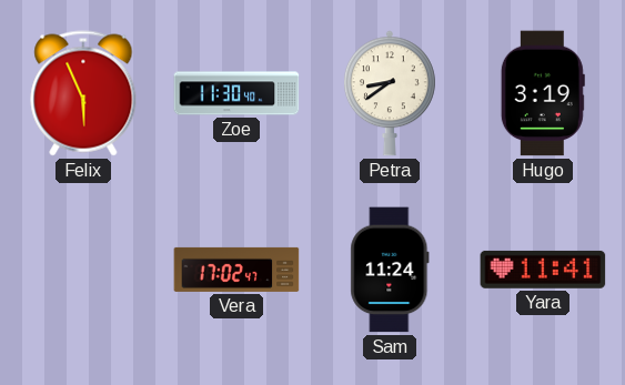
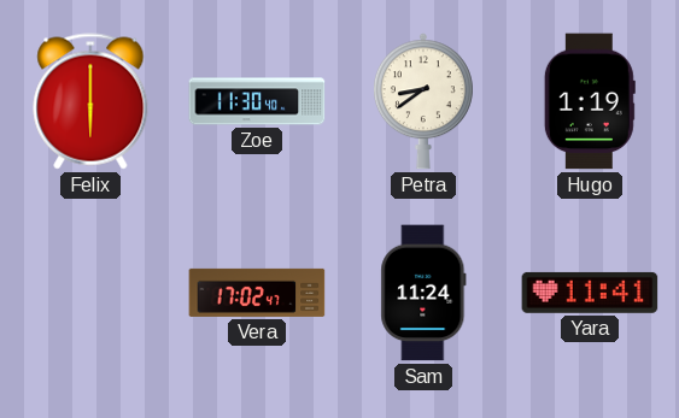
Felix: 5:56 -> 6:00
Hugo: 3:19 -> 1:19
